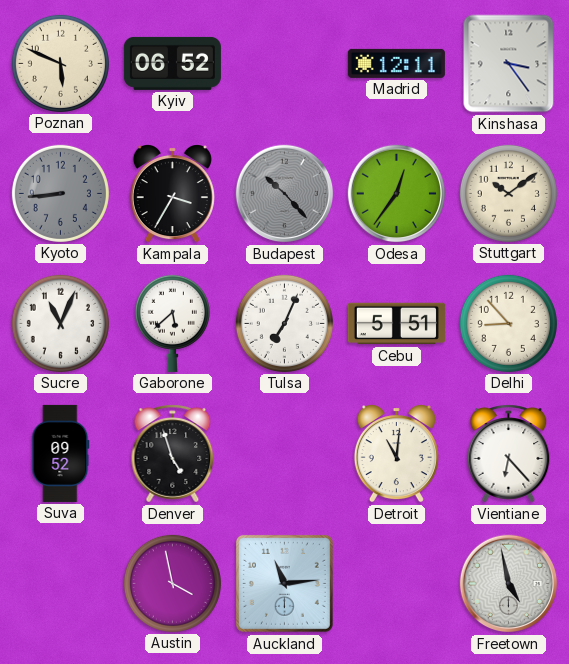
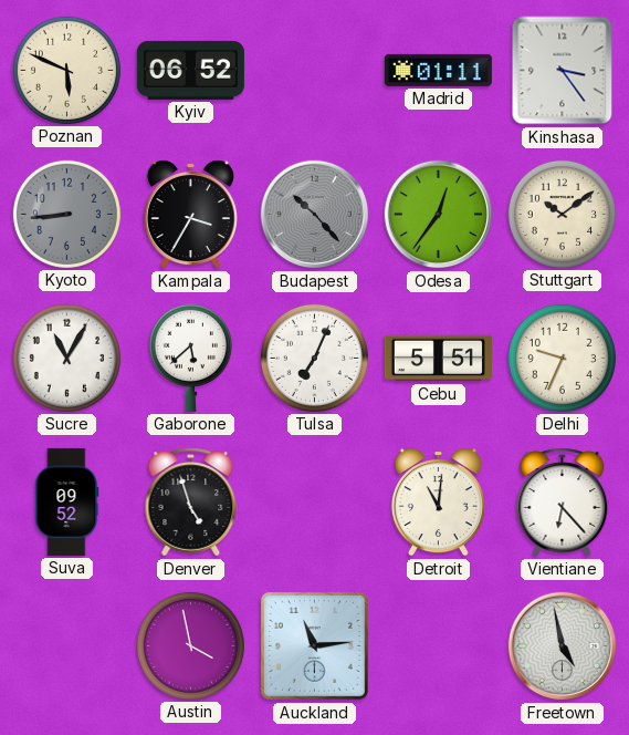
Madrid: 12:11 -> 01:11
Sucre: 11:04 -> 11:05
Delhi: 8:53 -> 9:34
